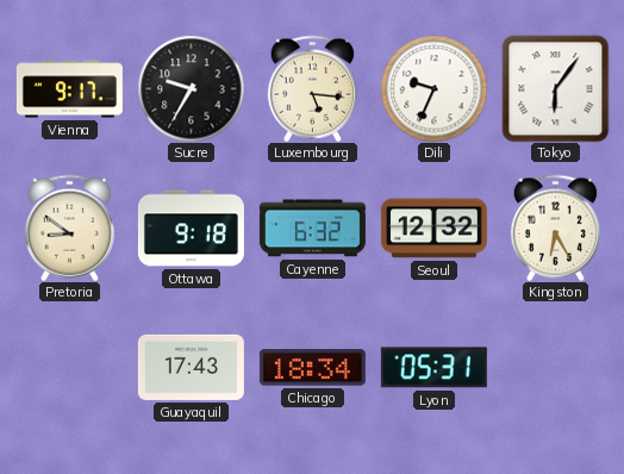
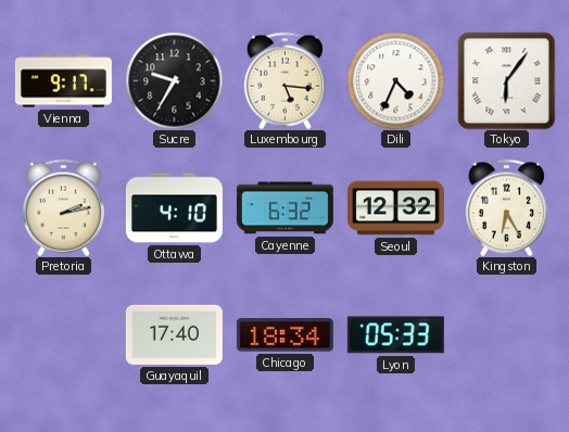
Dili: 9:34 -> 4:34
Pretoria: 8:51 -> 2:13
Ottawa: 9:18 -> 4:10
Guayaquil: 17:43 -> 17:40
Lyon: 05:31 -> 05:33
